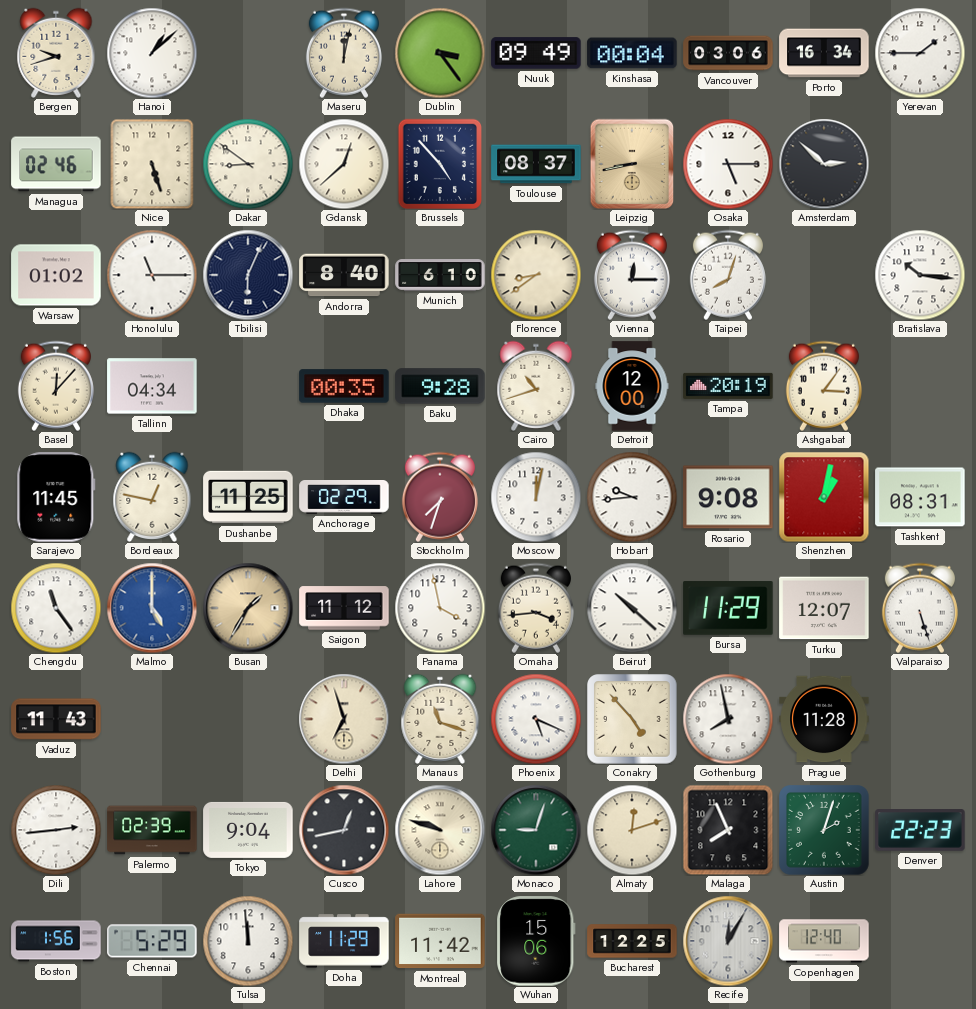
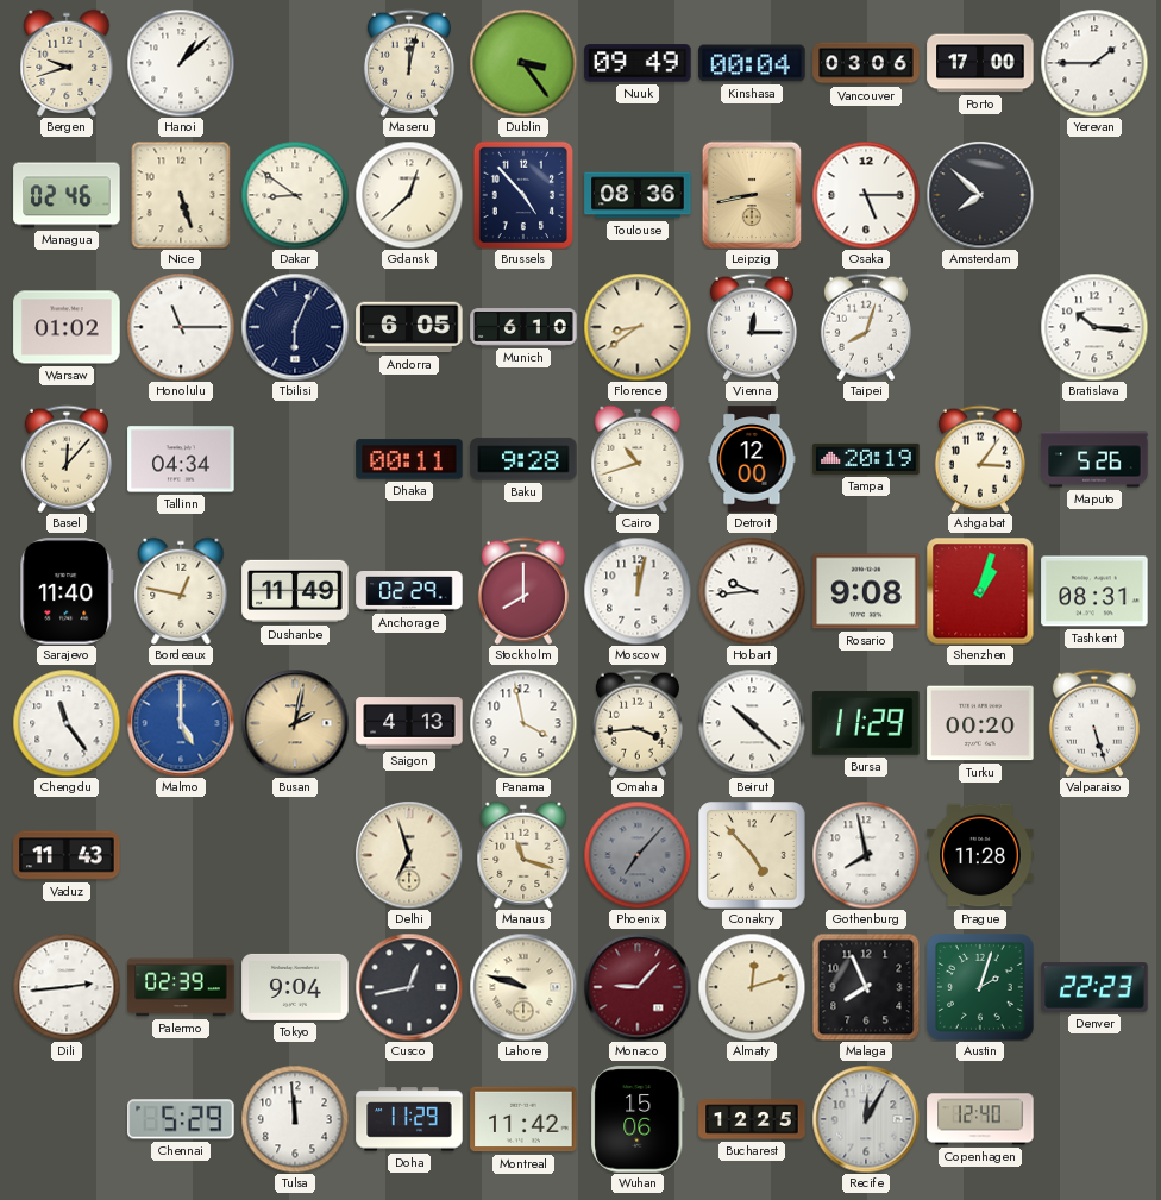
Porto: 16:34 -> 17:00
Toulouse: 08:37 -> 08:36
Amsterdam: 2:52 -> 7:52
Andorra: 8:40 -> 6:05
Dhaka: 00:35 -> 00:11
Maputo: none -> 5:26
Sarajevo: 11:45 -> 11:40
Dushanbe: 11:25 -> 11:49
Stockholm: 7:33 -> 8:00
Shenzhen: 1:02 -> 1:03
Busan: 1:35 -> 2:02
Saigon: 11:12 -> 4:13
Turku: 12:07 -> 00:20
Phoenix: 5:19 -> 7:07
Phoenix dial: white -> grey
Monaco: 9:03 -> 9:07
Monaco dial: green -> burgundy
Boston: 1:56 -> none
